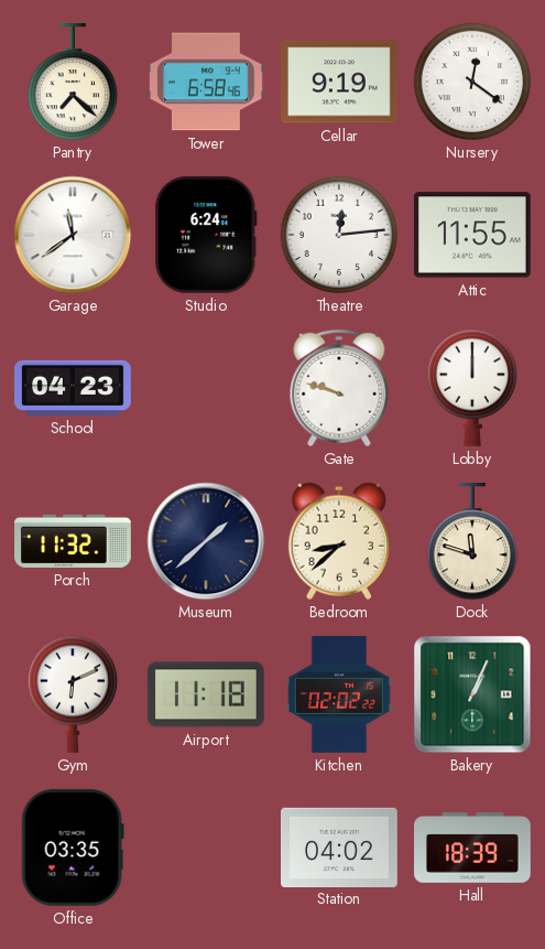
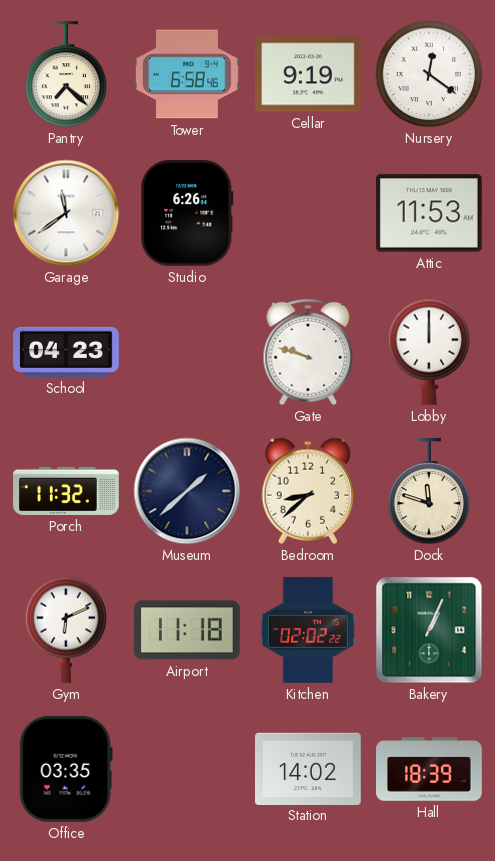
Studio: 6:24 -> 6:26
Theatre: 12:14 -> none
Attic: 11:55 -> 11:53
Station: 04:02 -> 14:02
